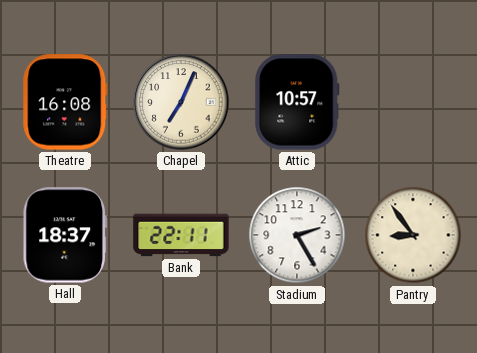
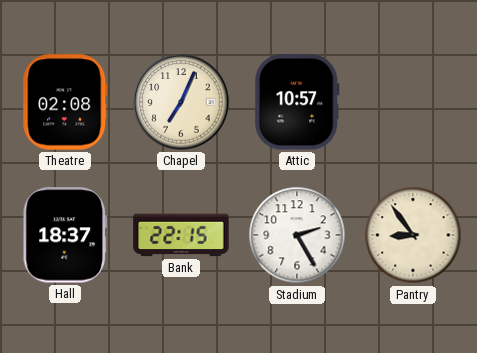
Theatre: 16:08 -> 02:08
Bank: 22:11 -> 22:15
